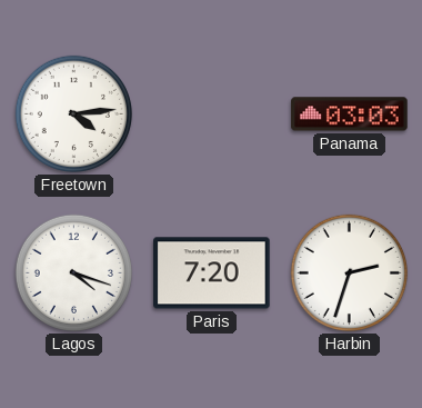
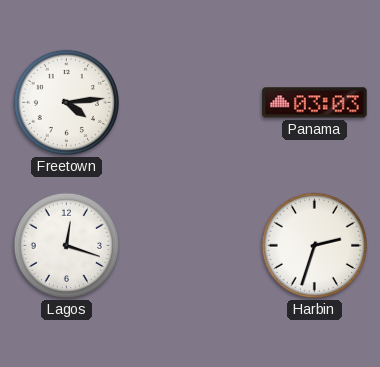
Lagos: 4:18 -> 12:18
Paris: 7:20 -> none
